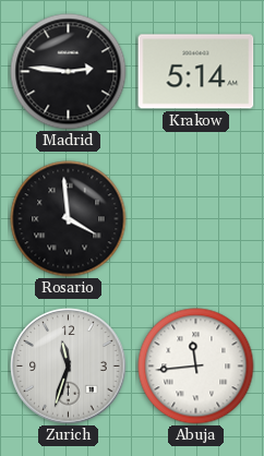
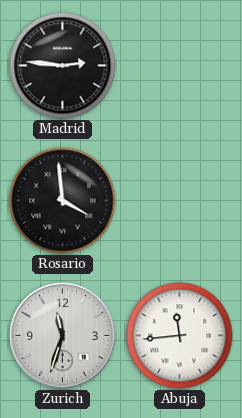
Krakow: 5:14 -> none
